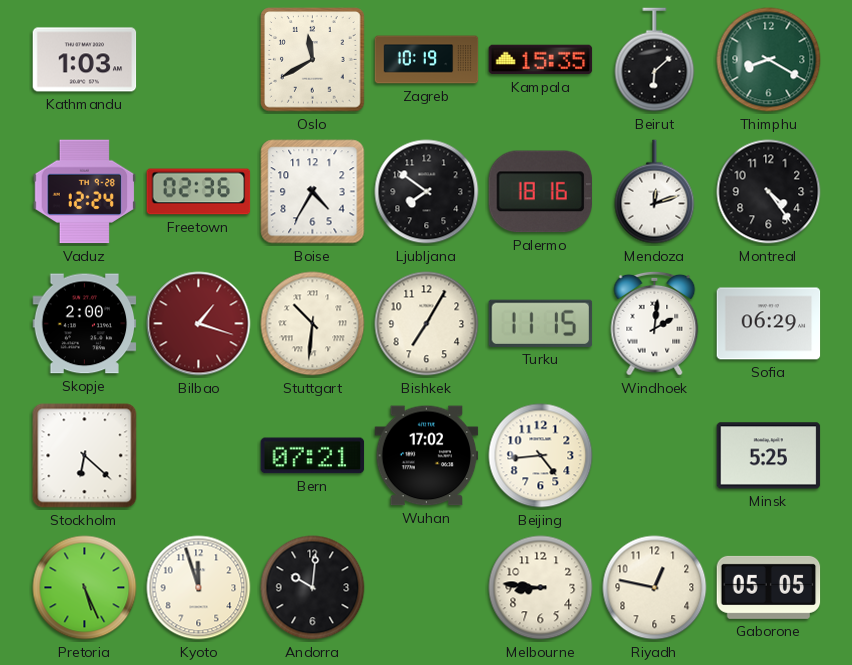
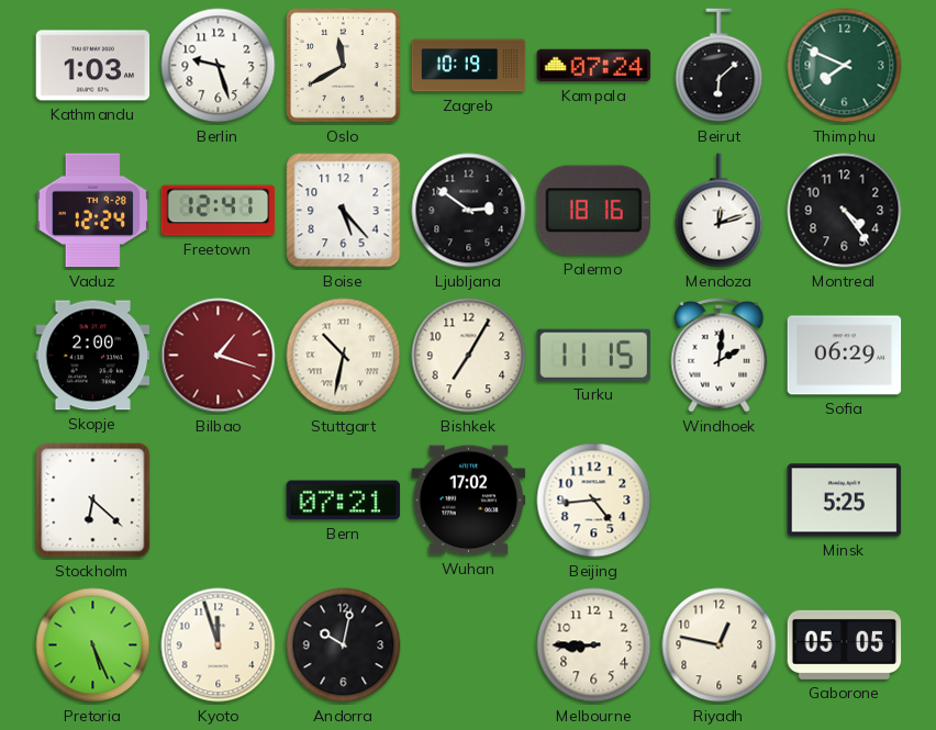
Berlin: none -> 9:27
Kampala: 15:35 -> 07:24
Thimphu: 8:20 -> 7:49
Freetown: 02:36 -> 12:41
Boise: 4:35 -> 5:23
Ljubljana: 7:51 -> 2:51
Stuttgart: 10:31 -> 10:32
Andorra: 10:01 -> 10:02
Melbourne: 8:46 -> 8:45
